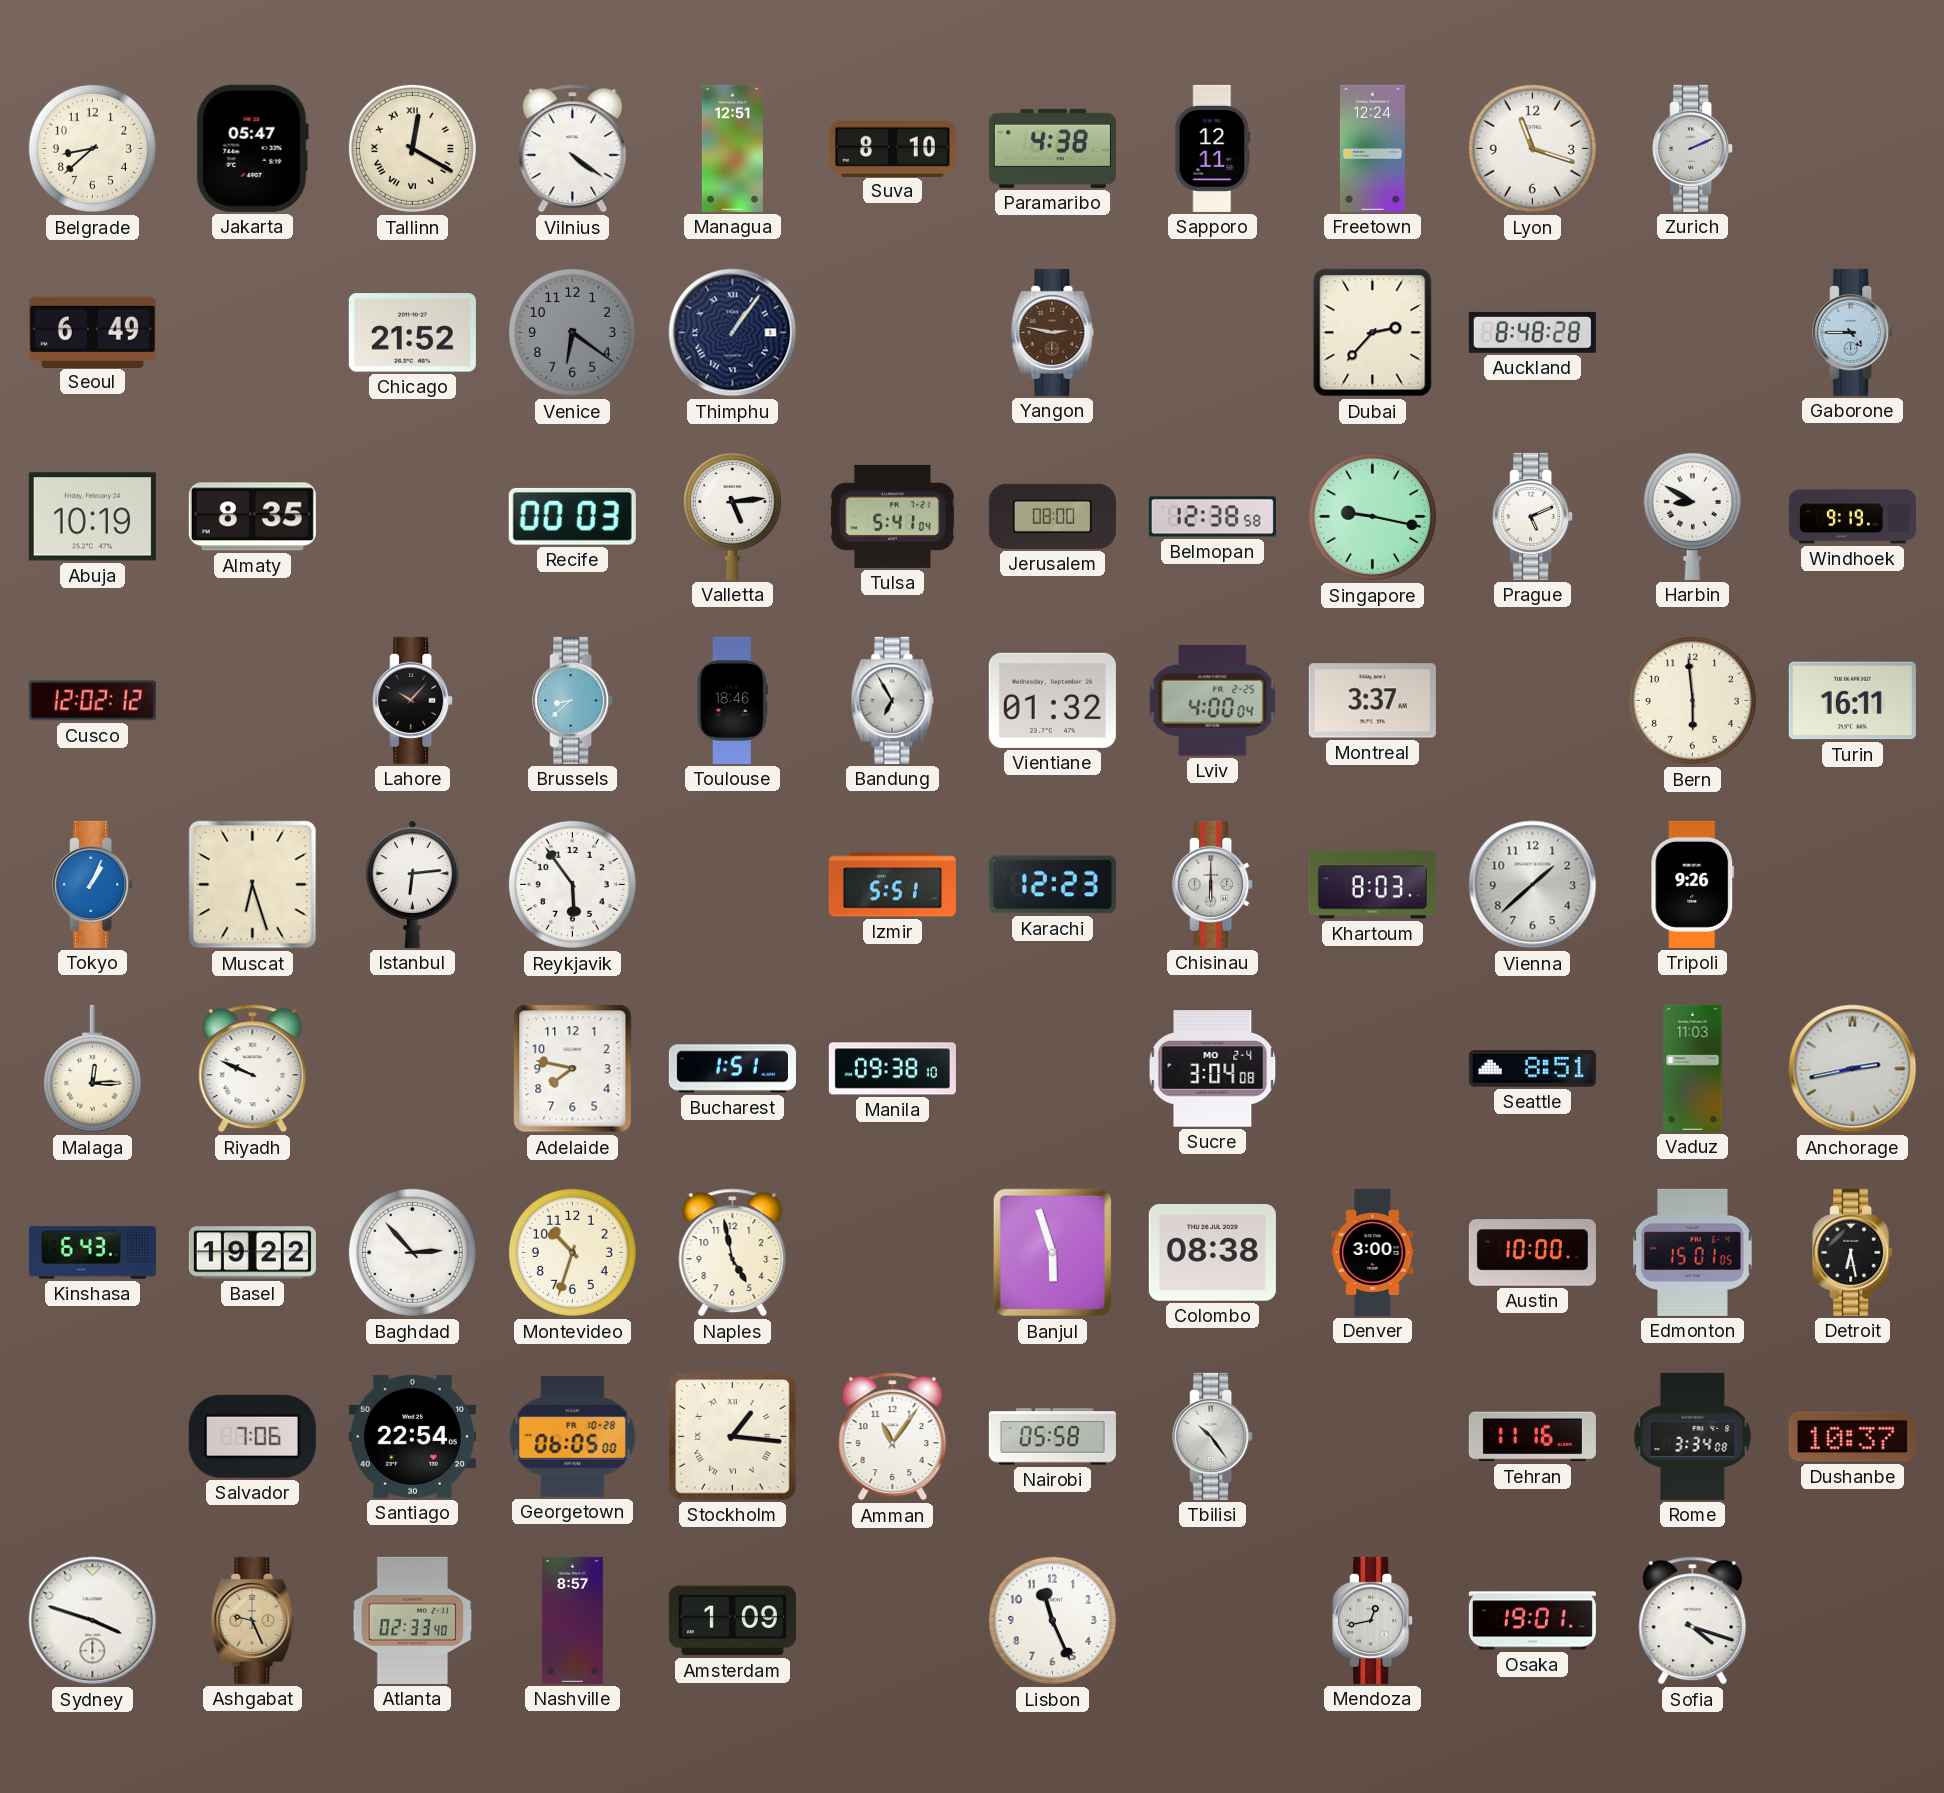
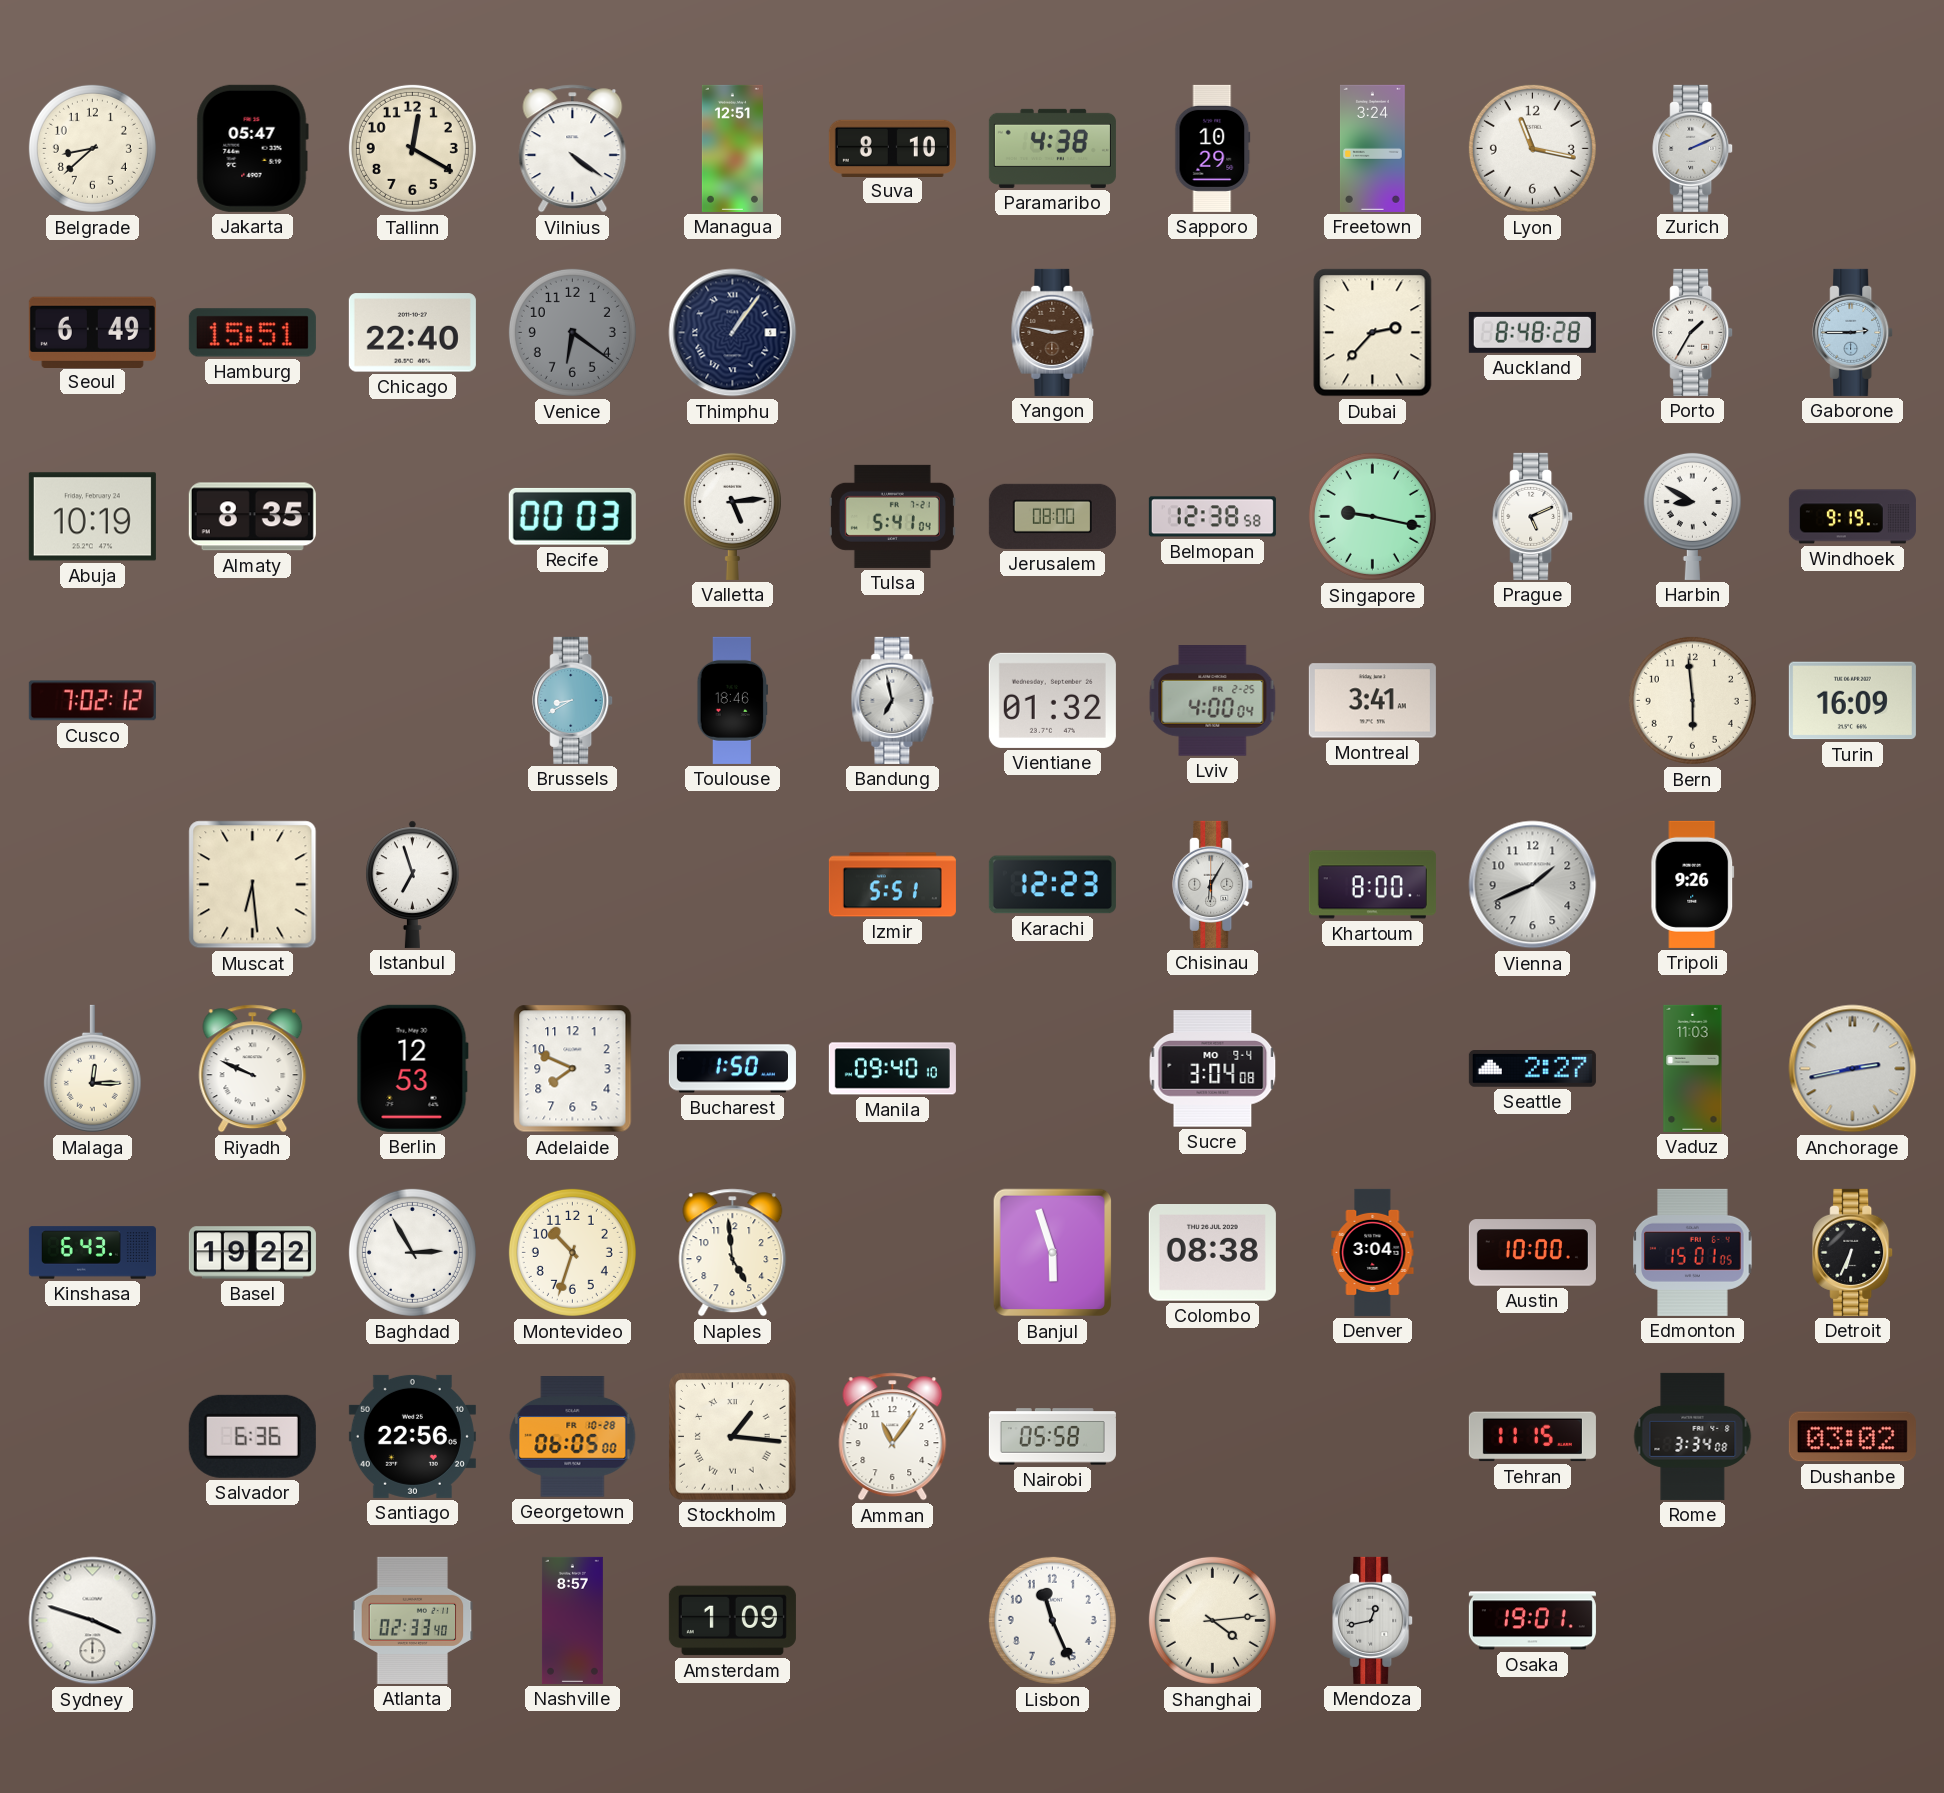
Tallinn numerals: Roman -> Arabic
Sapporo: 12:11 -> 10:29
Freetown: 12:24 -> 3:24
Lyon: 11:18 -> 11:17
Hamburg: none -> 15:51
Chicago: 21:52 -> 22:40
Porto: none -> 1:35
Gaborone: 4:45 -> 2:45
Cusco: 12:02 -> 7:02
Lahore: 10:07 -> none
Brussels: 8:38 -> 8:40
Bandung: 6:55 -> 6:58
Montreal: 3:37 -> 3:41
Turin: 16:11 -> 16:09
Tokyo: 1:04 -> none
Muscat: 6:27 -> 6:29
Istanbul: 6:14 -> 6:57
Reykjavik: 5:54 -> none
Chisinau: 6:00 -> 6:05
Khartoum: 8:03 -> 8:00
Vienna: 1:38 -> 1:41
Berlin: none -> 12:53
Adelaide: 7:47 -> 7:49
Bucharest: 1:51 -> 1:50
Manila: 09:38 -> 09:40
Sucre date: MO 2-4 -> MO 9-4
Seattle: 8:51 -> 2:27
Baghdad: 2:53 -> 2:55
Naples: 4:58 -> 4:59
Denver: 3:00 -> 3:04
Detroit: 6:28 -> 6:34
Salvador: 7:06 -> 6:36
Santiago: 22:54 -> 22:56
Tbilisi: 10:24 -> none
Tehran: 11:16 -> 11:15
Dushanbe: 10:37 -> 03:02
Ashgabat: 9:26 -> none
Shanghai: none -> 4:14
Sofia: 4:18 -> none
